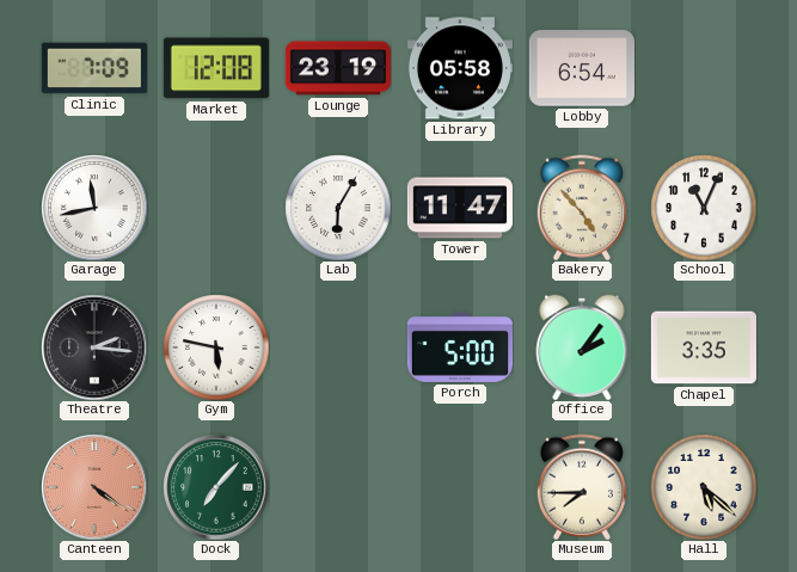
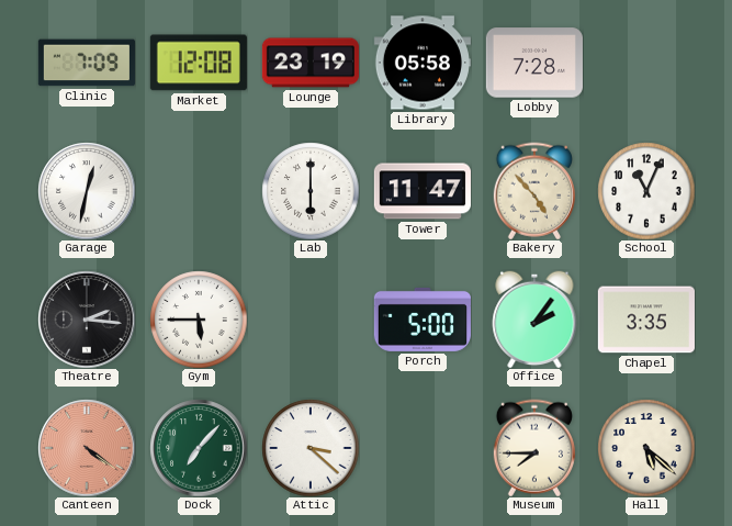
Lobby: 6:54 -> 7:28
Garage: 11:43 -> 12:32
Lab: 6:05 -> 6:00
Gym: 5:47 -> 5:45
Attic: none -> 3:22
